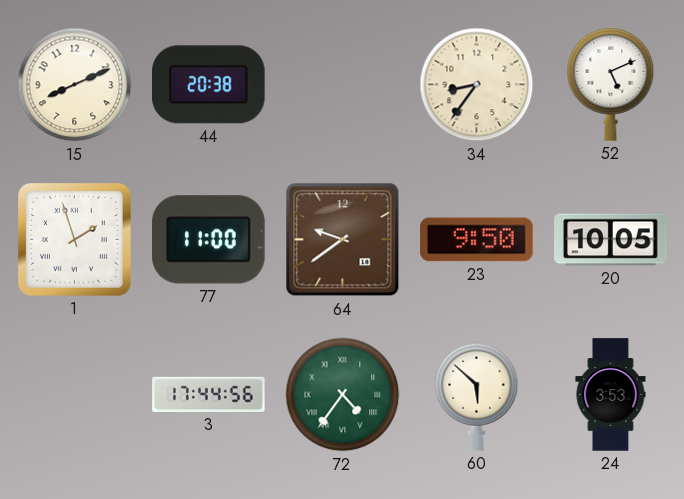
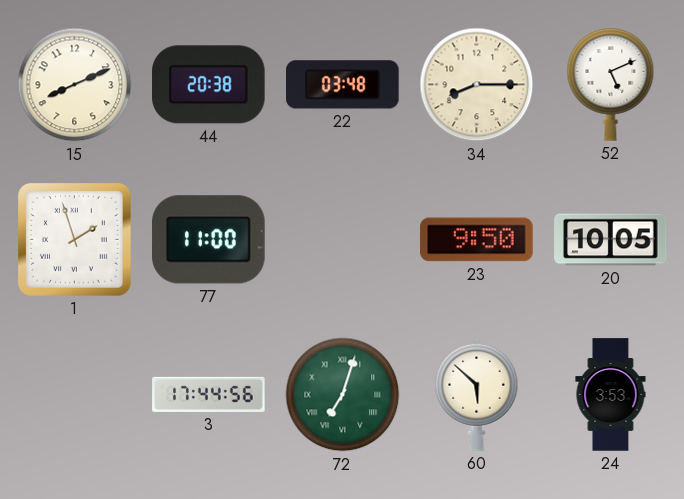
22: none -> 03:48
34: 8:36 -> 8:15
64: 9:39 -> none
72: 4:36 -> 7:03
